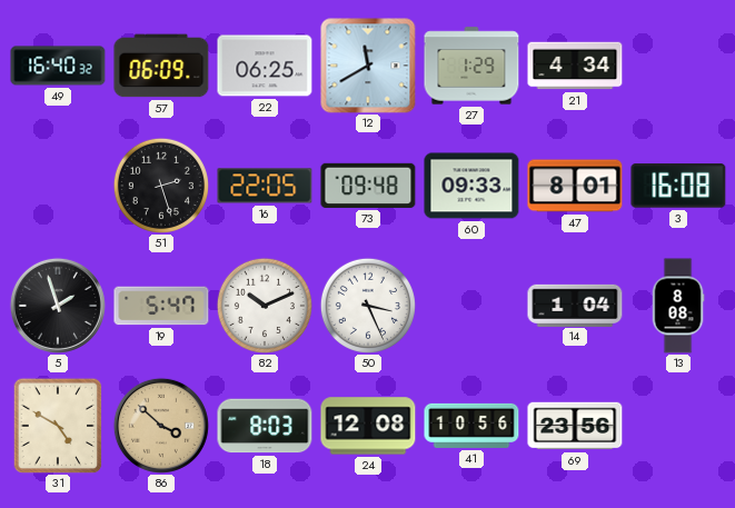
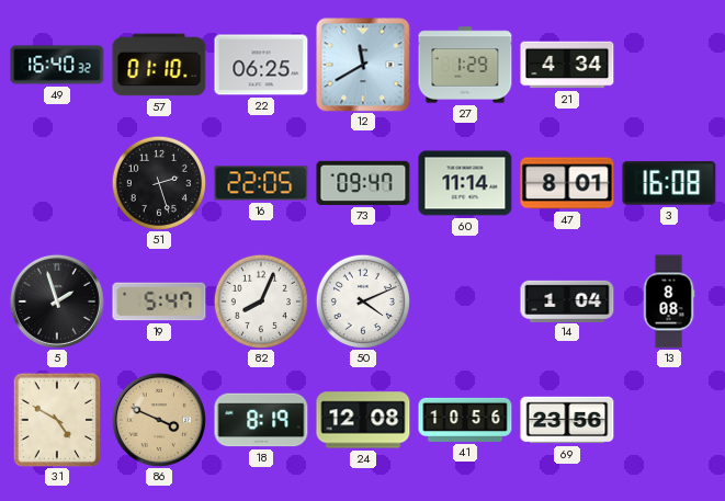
57: 06:09 -> 01:10
73: 09:48 -> 09:47
60: 09:33 -> 11:14
82: 10:11 -> 8:04
50: 3:26 -> 4:11
86: 3:52 -> 3:49
18: 8:03 -> 8:19
